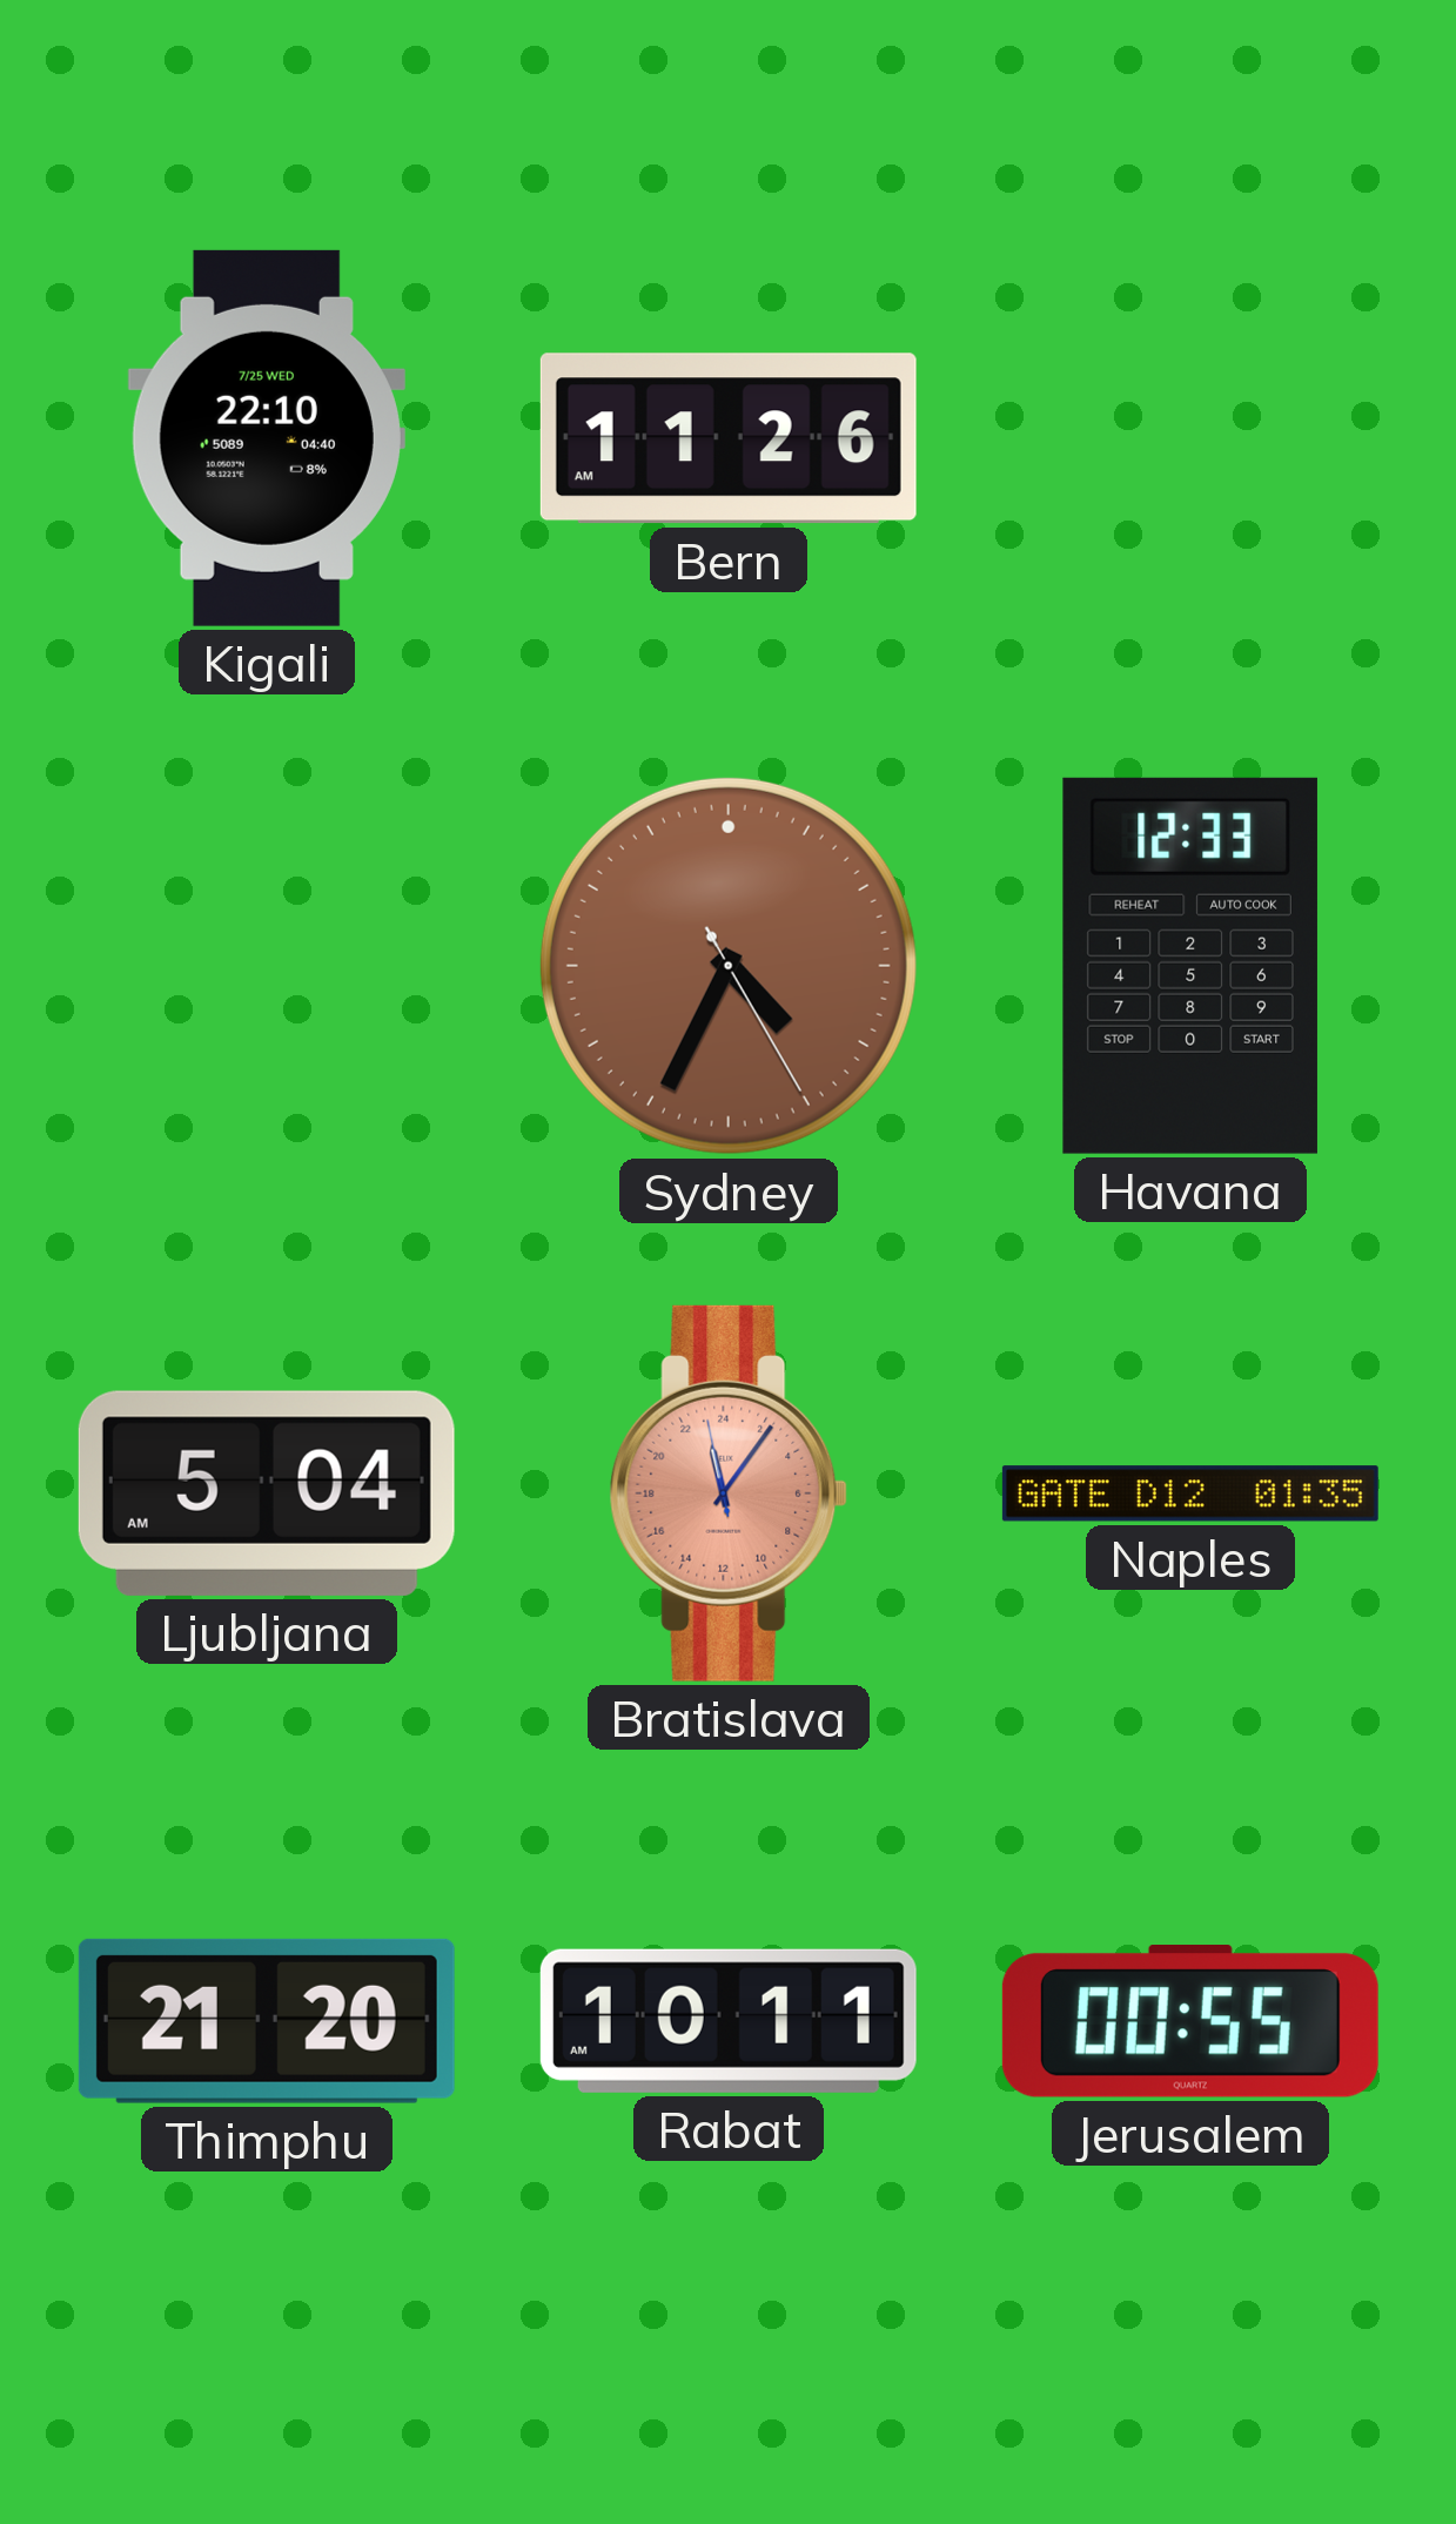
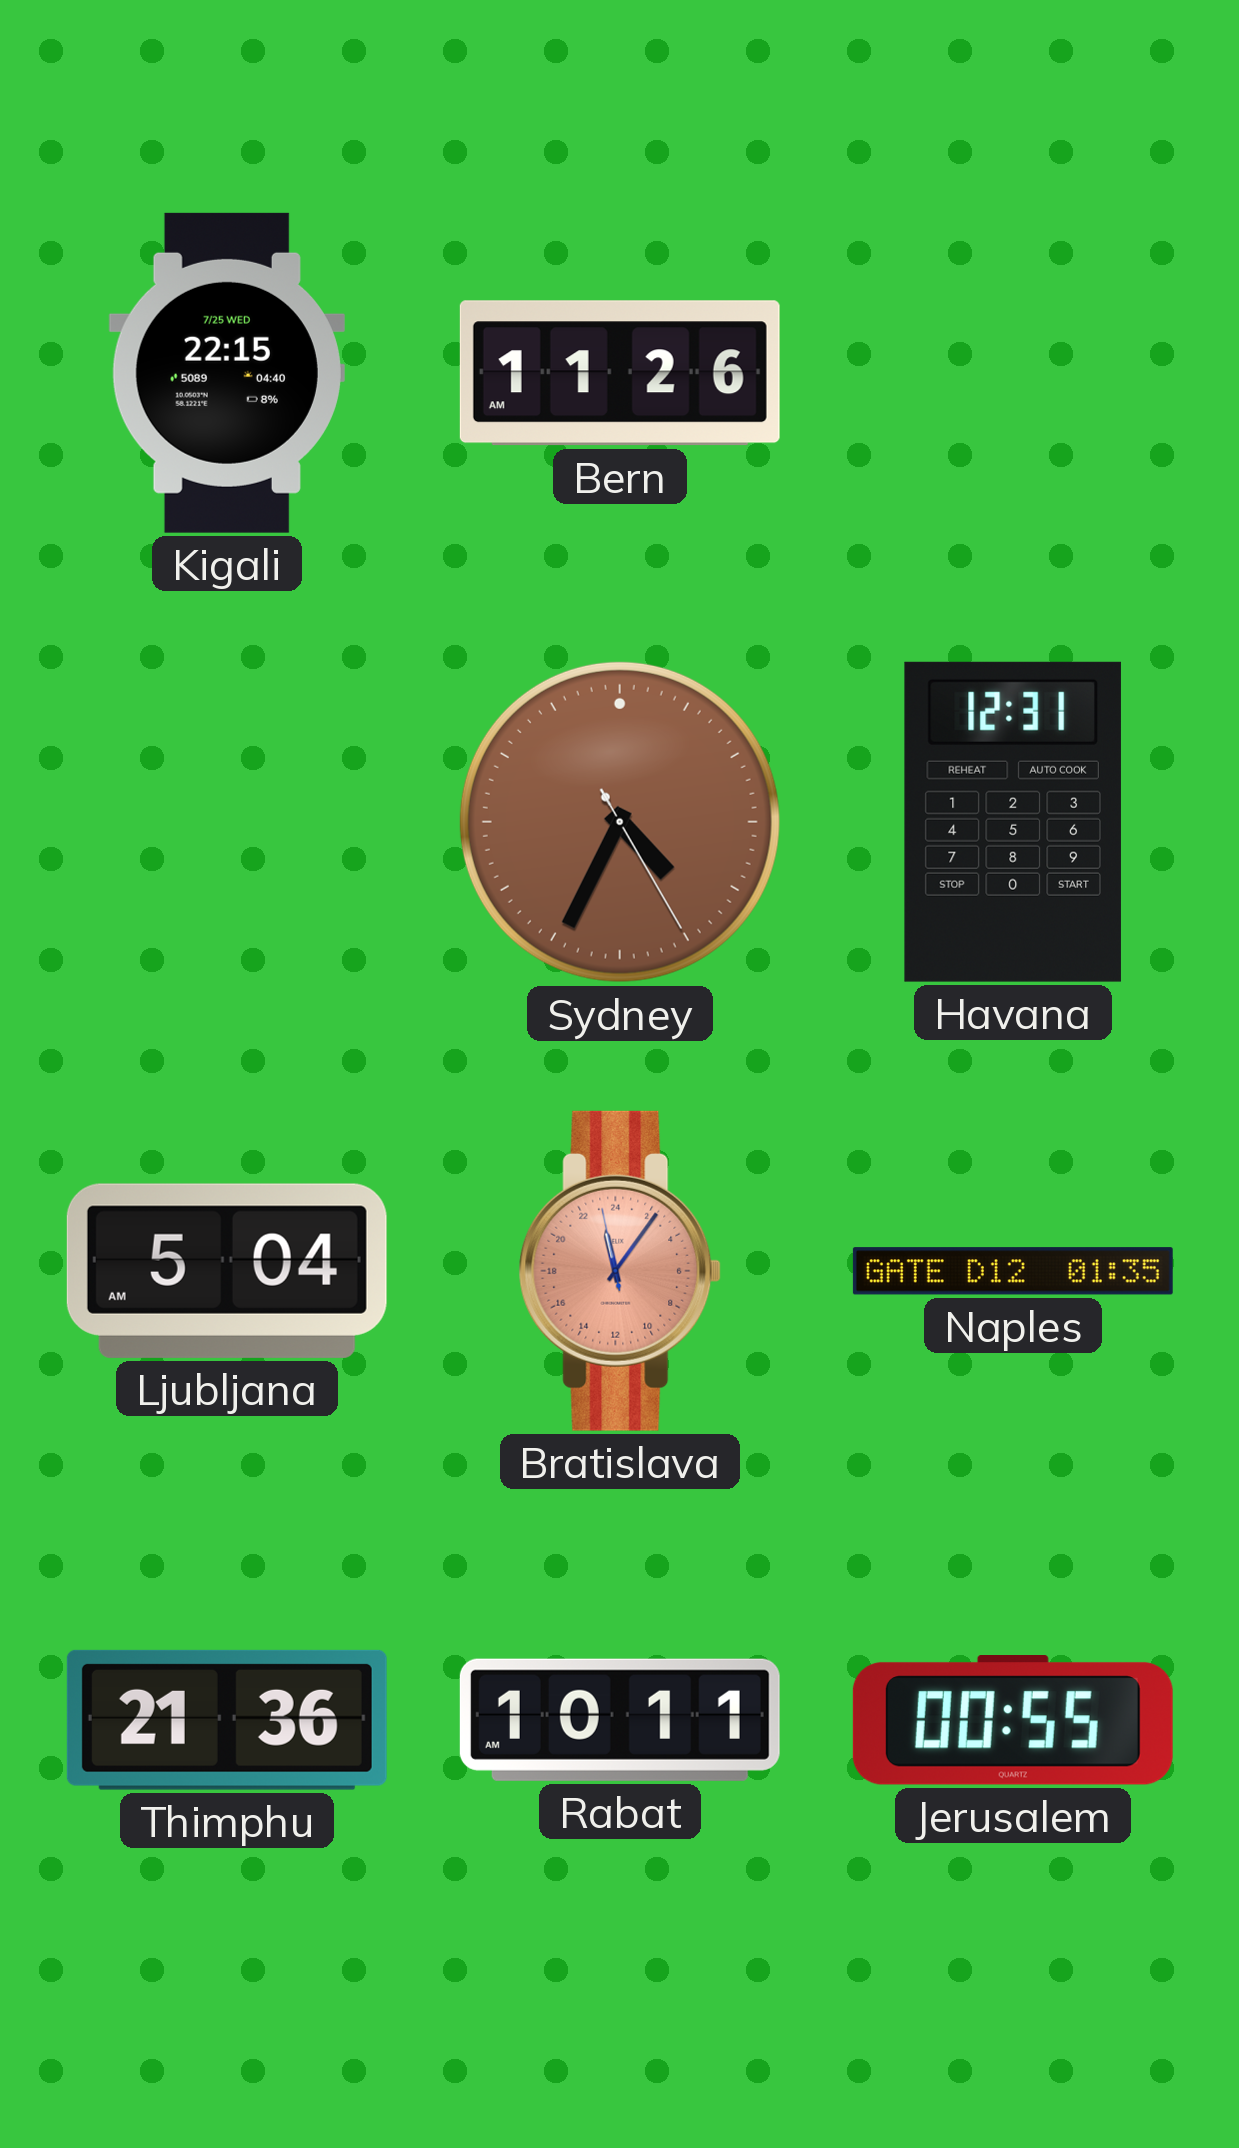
Kigali: 22:10 -> 22:15
Havana: 12:33 -> 12:31
Thimphu: 21:20 -> 21:36
